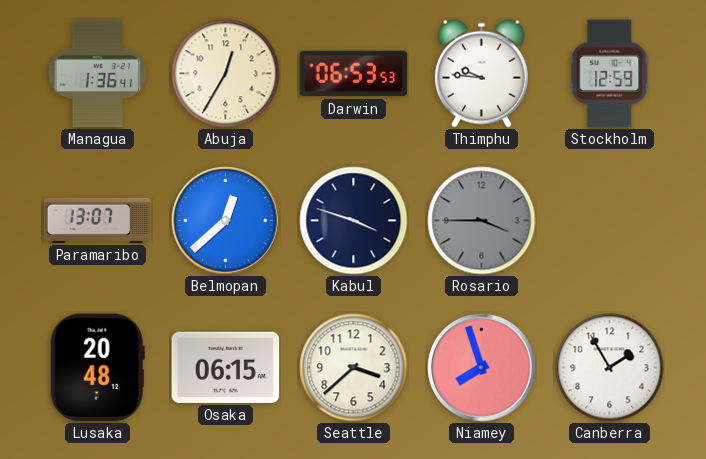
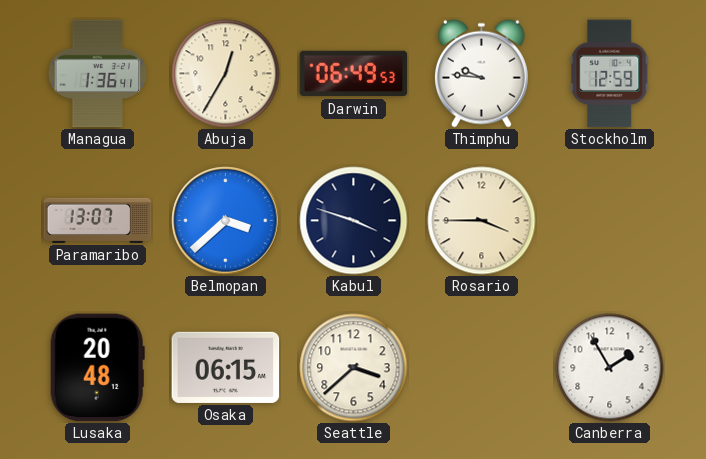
Darwin: 06:53 -> 06:49
Belmopan: 12:38 -> 3:38
Rosario dial: grey -> cream
Niamey: 7:57 -> none
